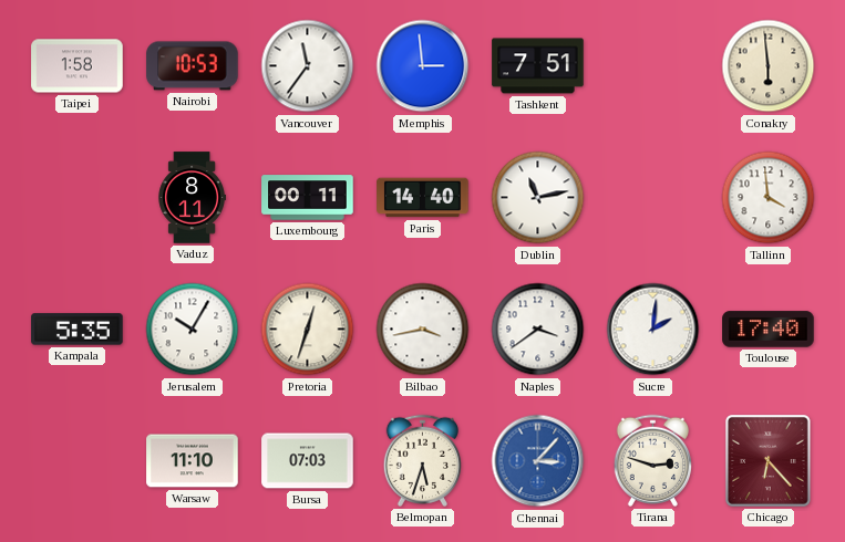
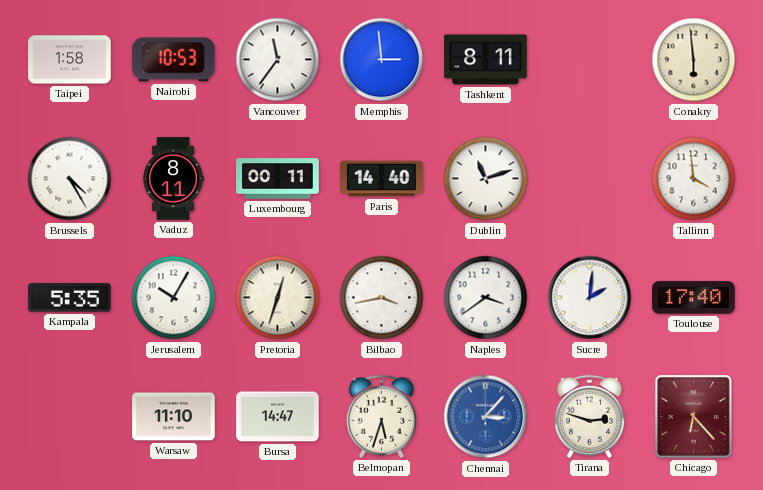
Tashkent: 7:51 -> 8:11
Brussels: none -> 4:25
Dublin: 11:13 -> 11:12
Bursa: 07:03 -> 14:47
